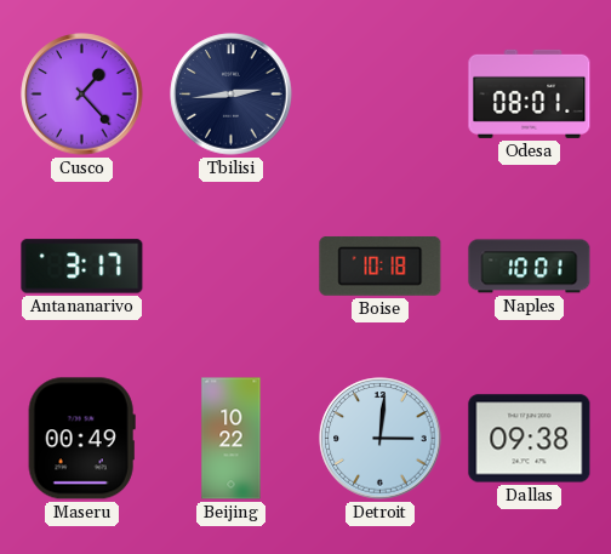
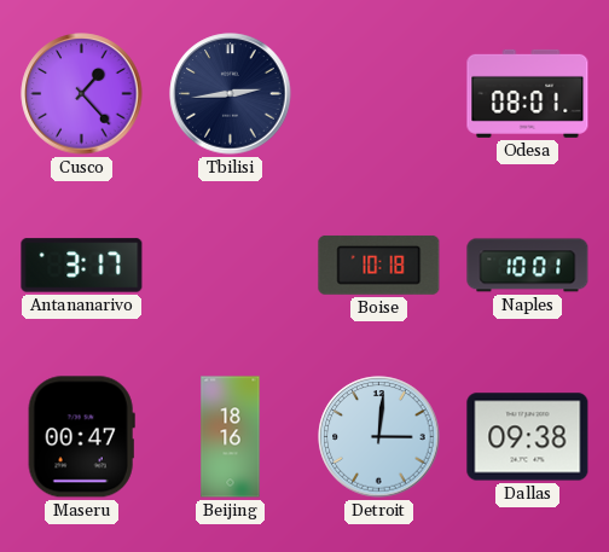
Maseru: 00:49 -> 00:47
Beijing: 10:22 -> 18:16
